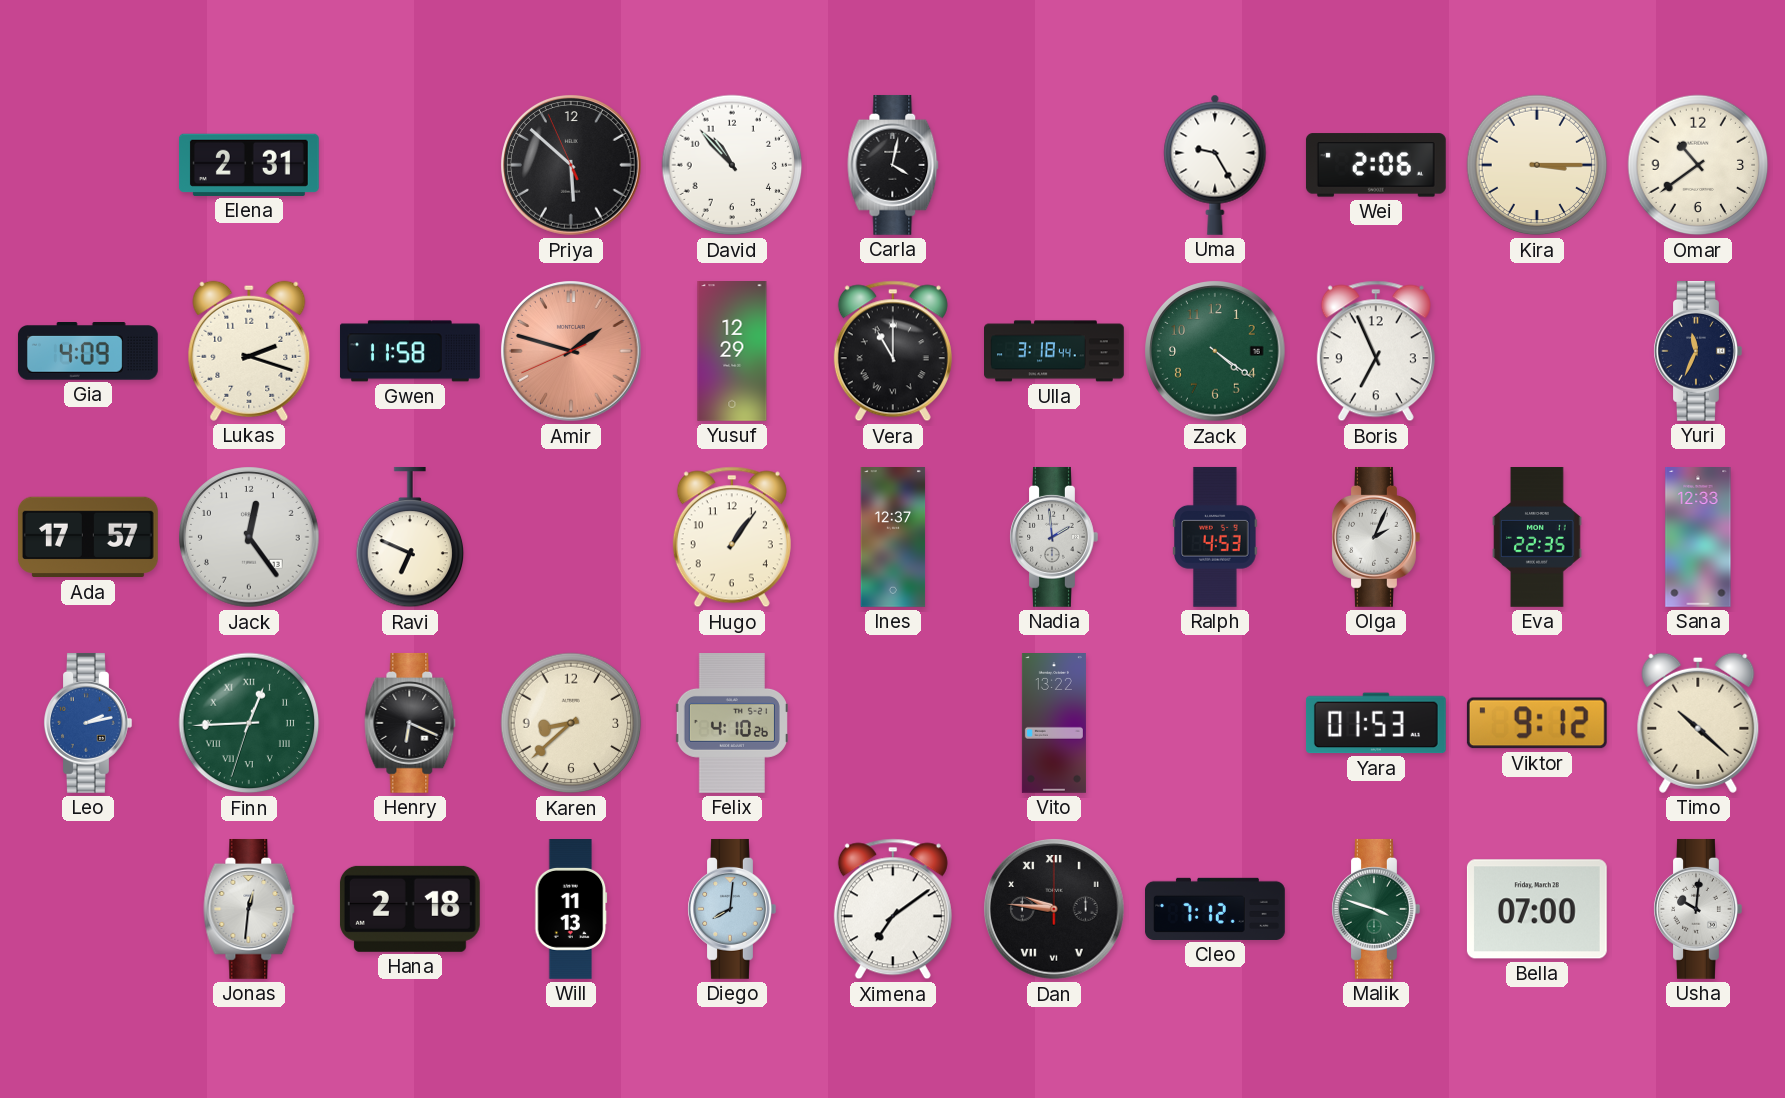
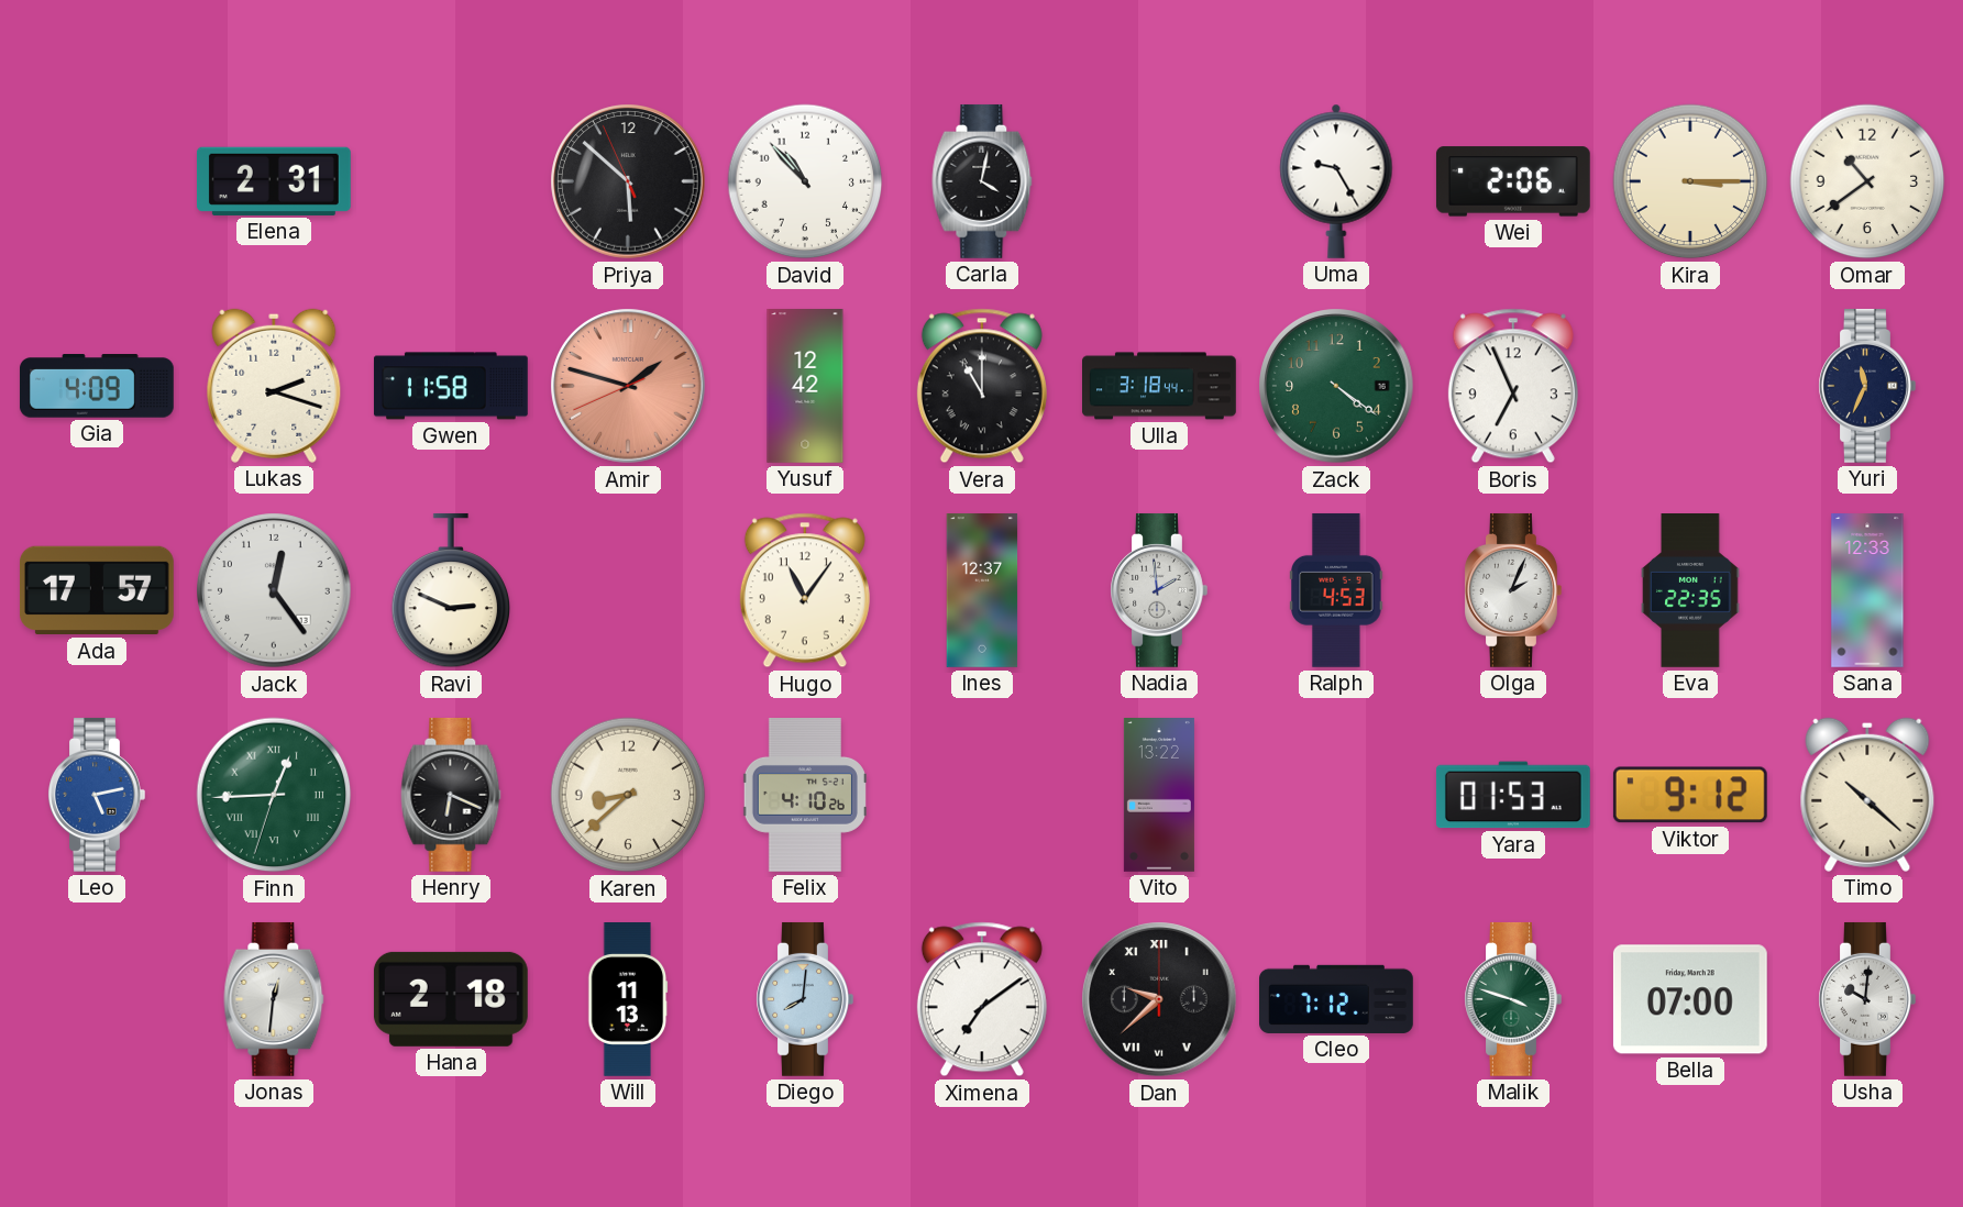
Yusuf: 12:29 -> 12:42
Ravi: 6:49 -> 2:49
Hugo: 1:06 -> 11:06
Leo: 2:13 -> 5:13
Dan: 9:46 -> 9:38
